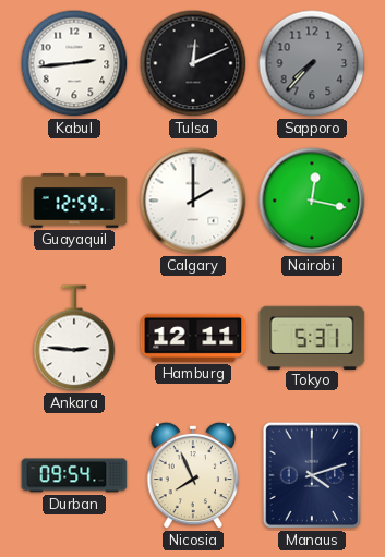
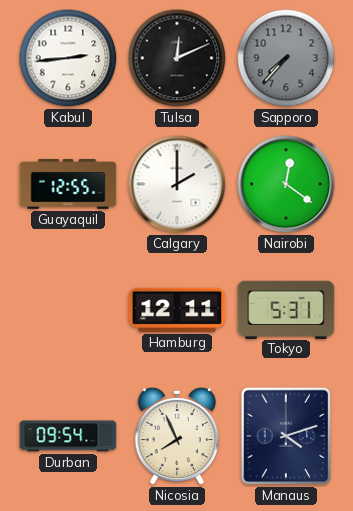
Guayaquil: 12:59 -> 12:55
Nairobi: 12:17 -> 12:21
Ankara: 2:46 -> none
